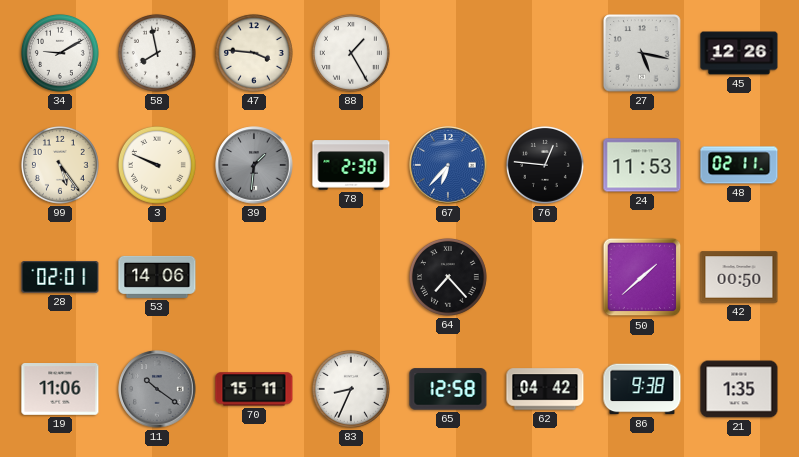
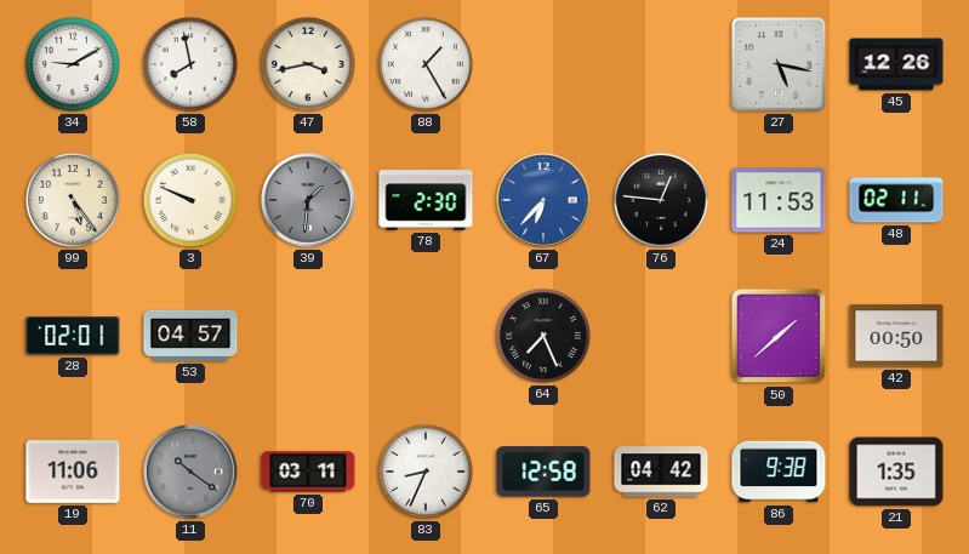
47: 3:46 -> 3:43
53: 14:06 -> 04:57
64: 7:23 -> 7:26
70: 15:11 -> 03:11
